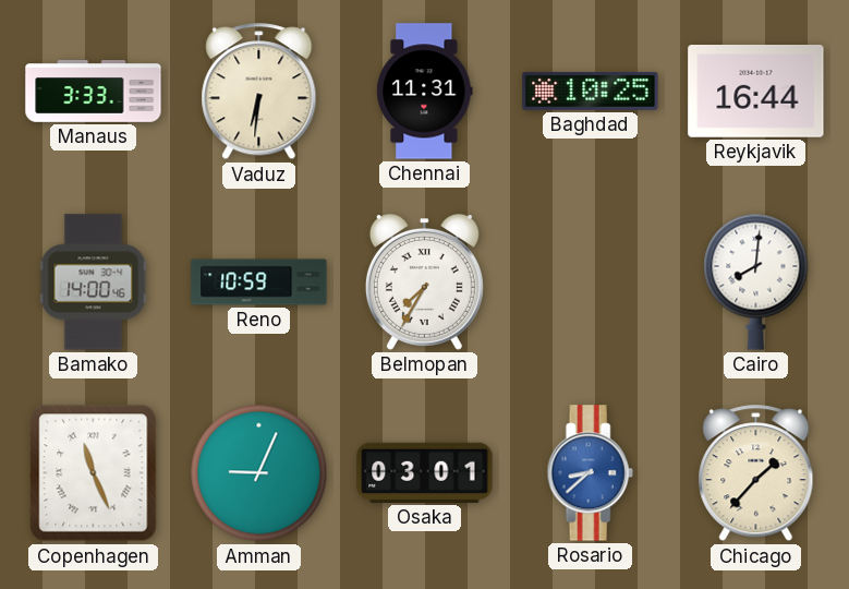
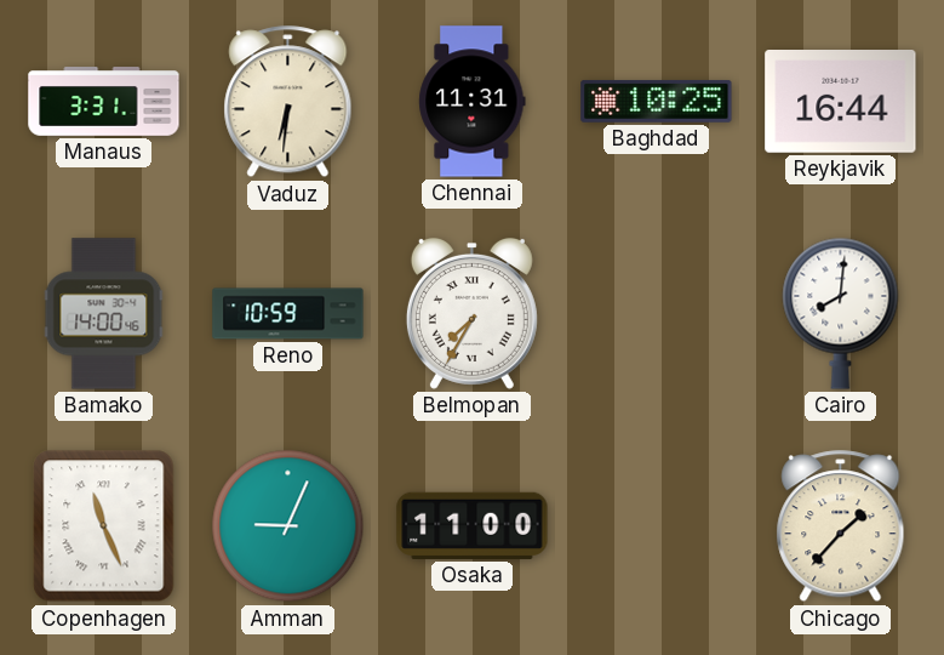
Manaus: 3:33 -> 3:31
Osaka: 03:01 -> 11:00
Rosario: 8:38 -> none
